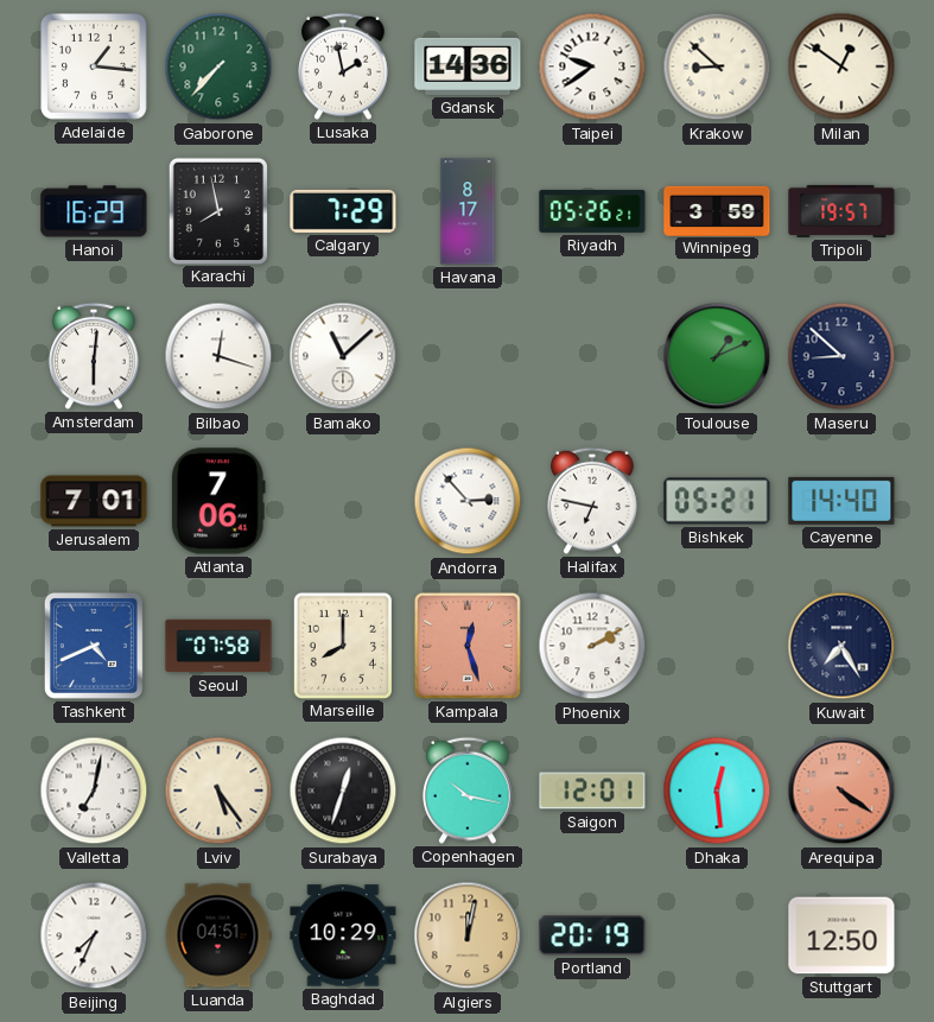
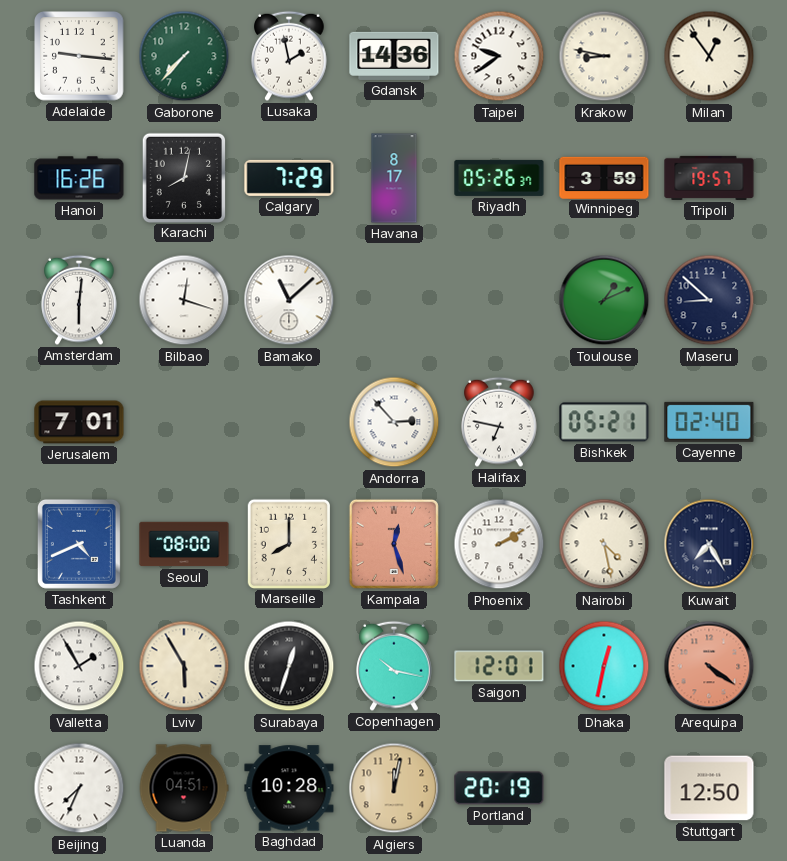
Adelaide: 1:16 -> 9:16
Krakow: 8:52 -> 8:47
Milan: 12:51 -> 12:54
Hanoi: 16:29 -> 16:26
Karachi: 7:58 -> 8:02
Riyadh: 05:26:21 -> 05:26:37
Atlanta: 7:06 -> none
Cayenne: 14:40 -> 02:40
Seoul: 07:58 -> 08:00
Nairobi: none -> 4:28
Valletta: 7:02 -> 1:55
Lviv: 5:24 -> 5:55
Dhaka: 12:29 -> 12:32
Baghdad: 10:29 -> 10:28
